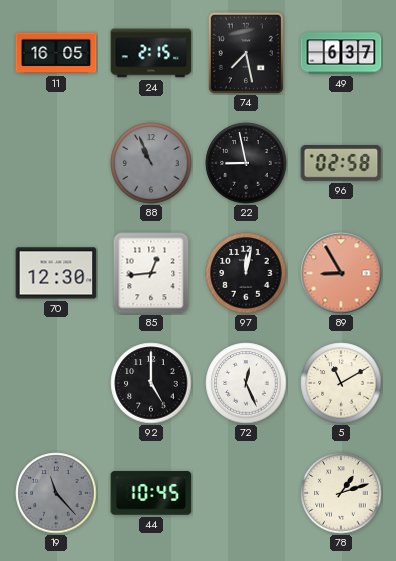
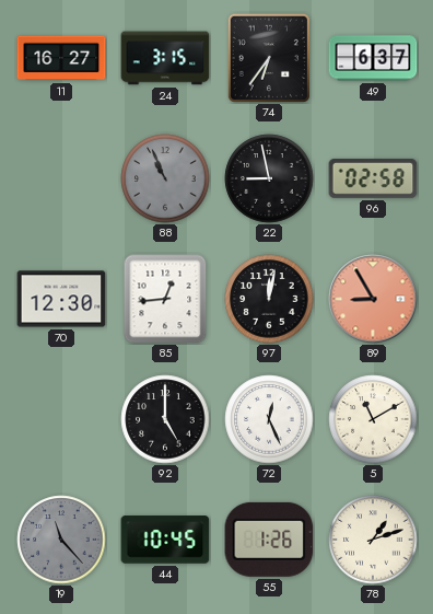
11: 16:05 -> 16:27
24: 2:15 -> 3:15
74: 7:28 -> 6:36
55: none -> 1:26
